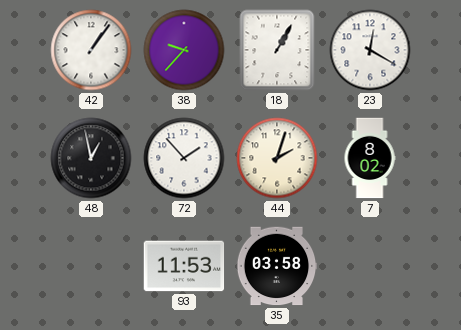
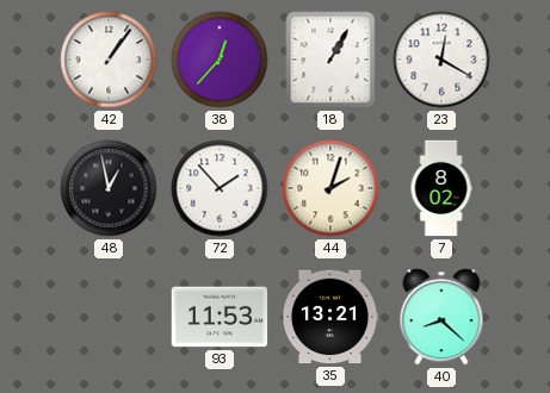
38: 9:37 -> 12:37
35: 03:58 -> 13:21
40: none -> 8:22
